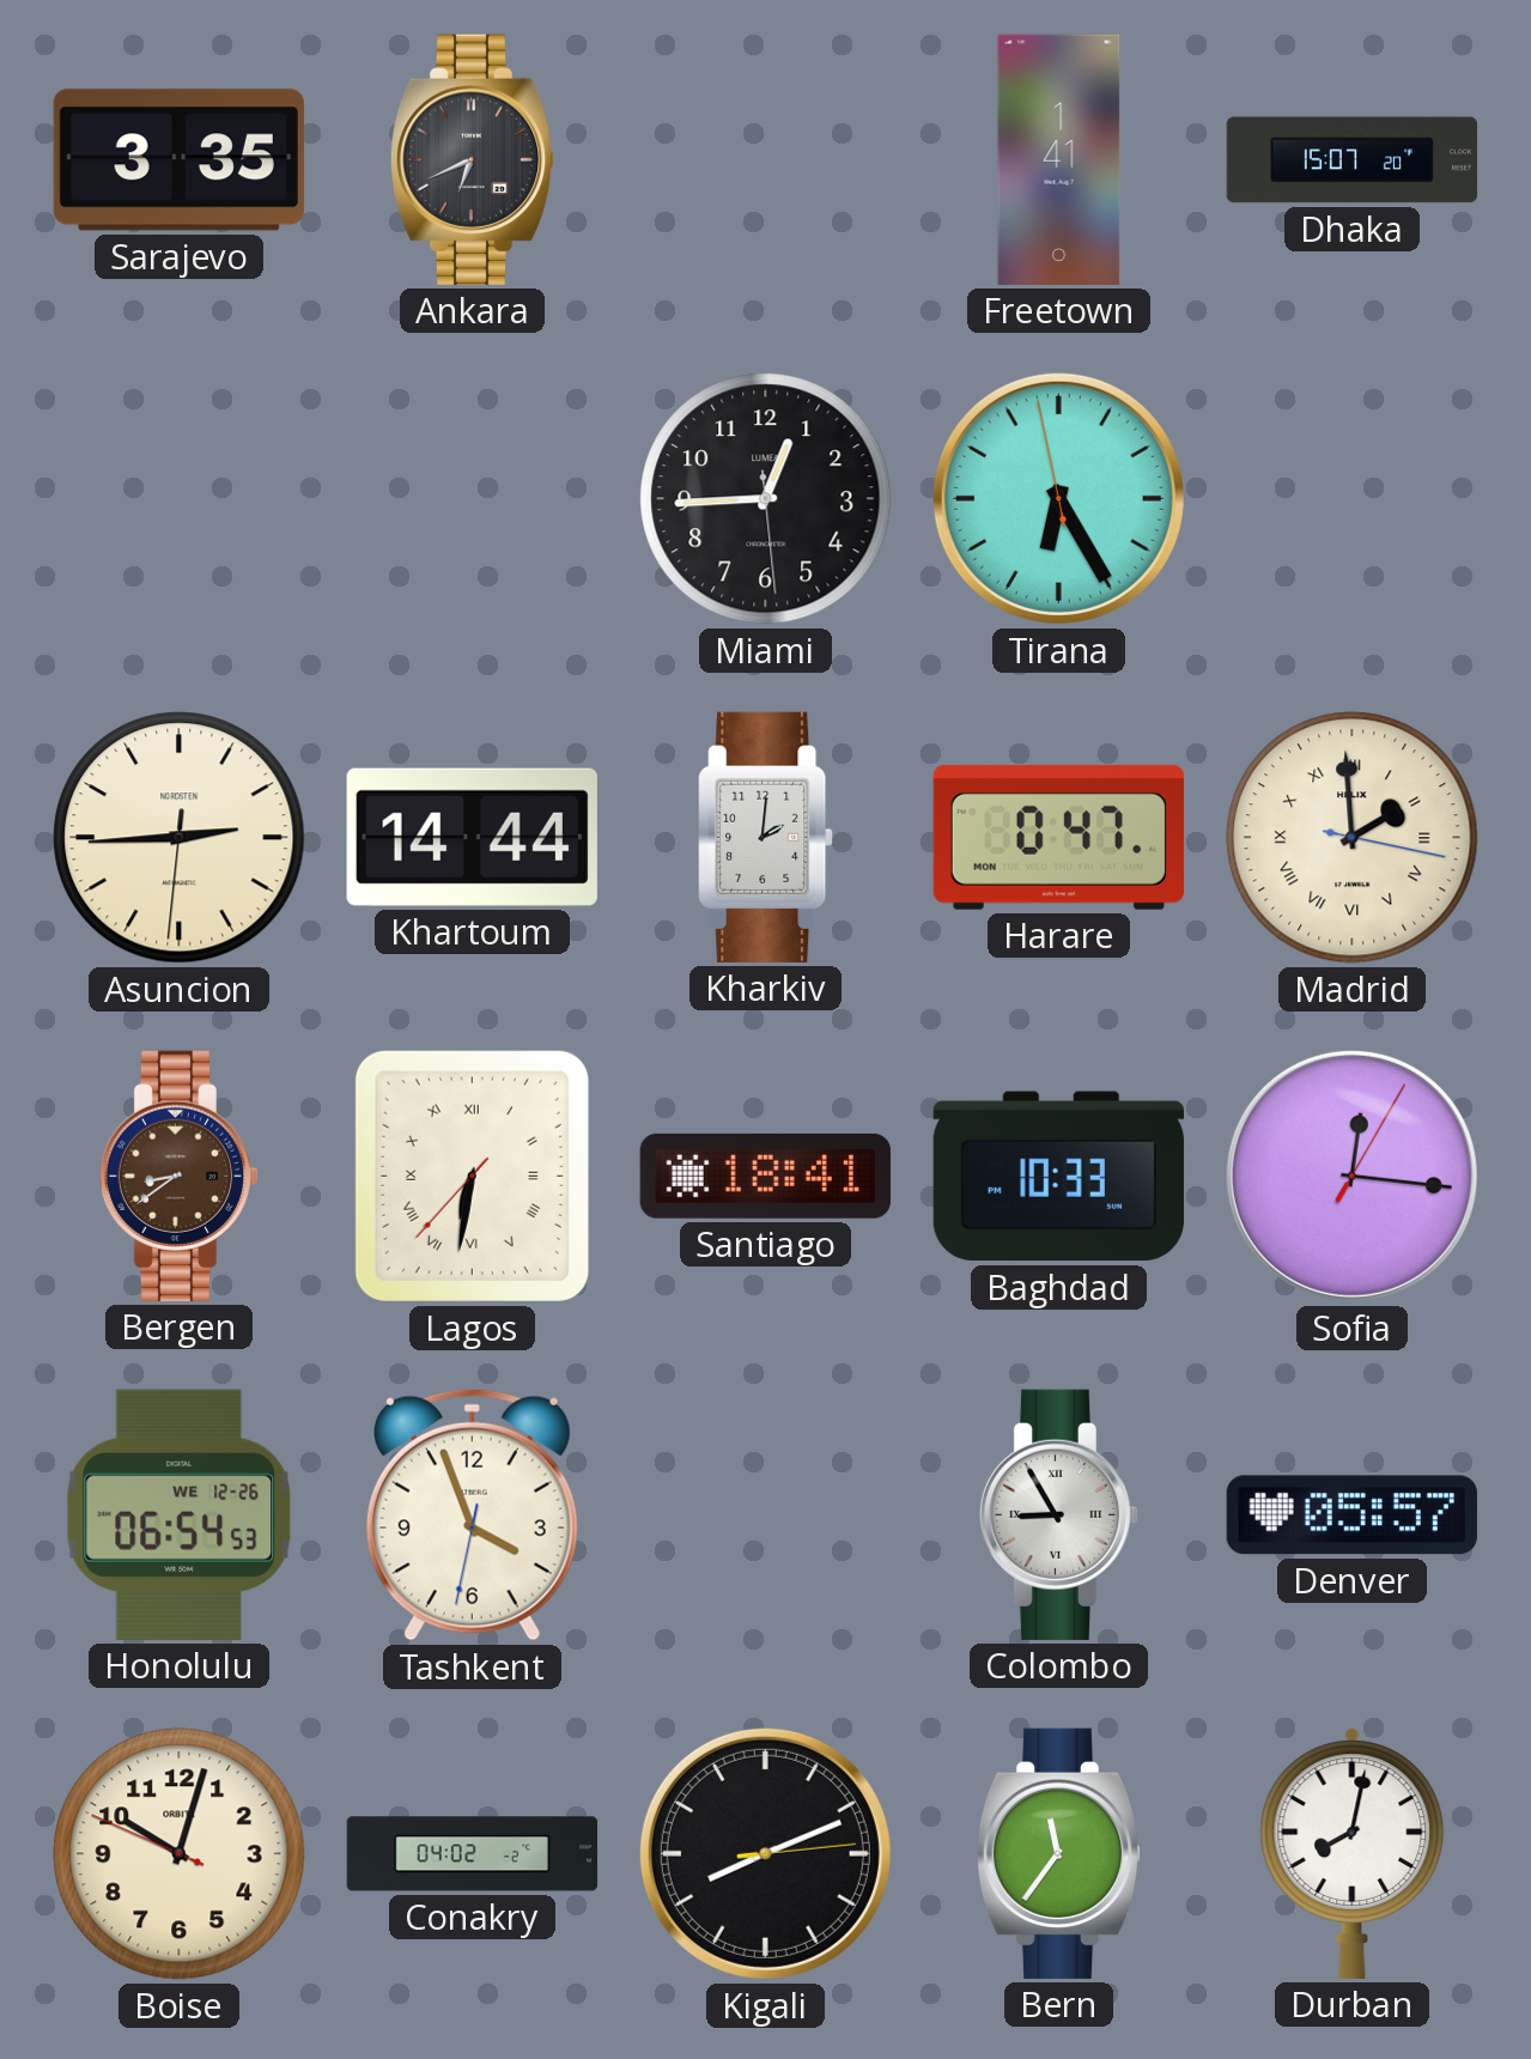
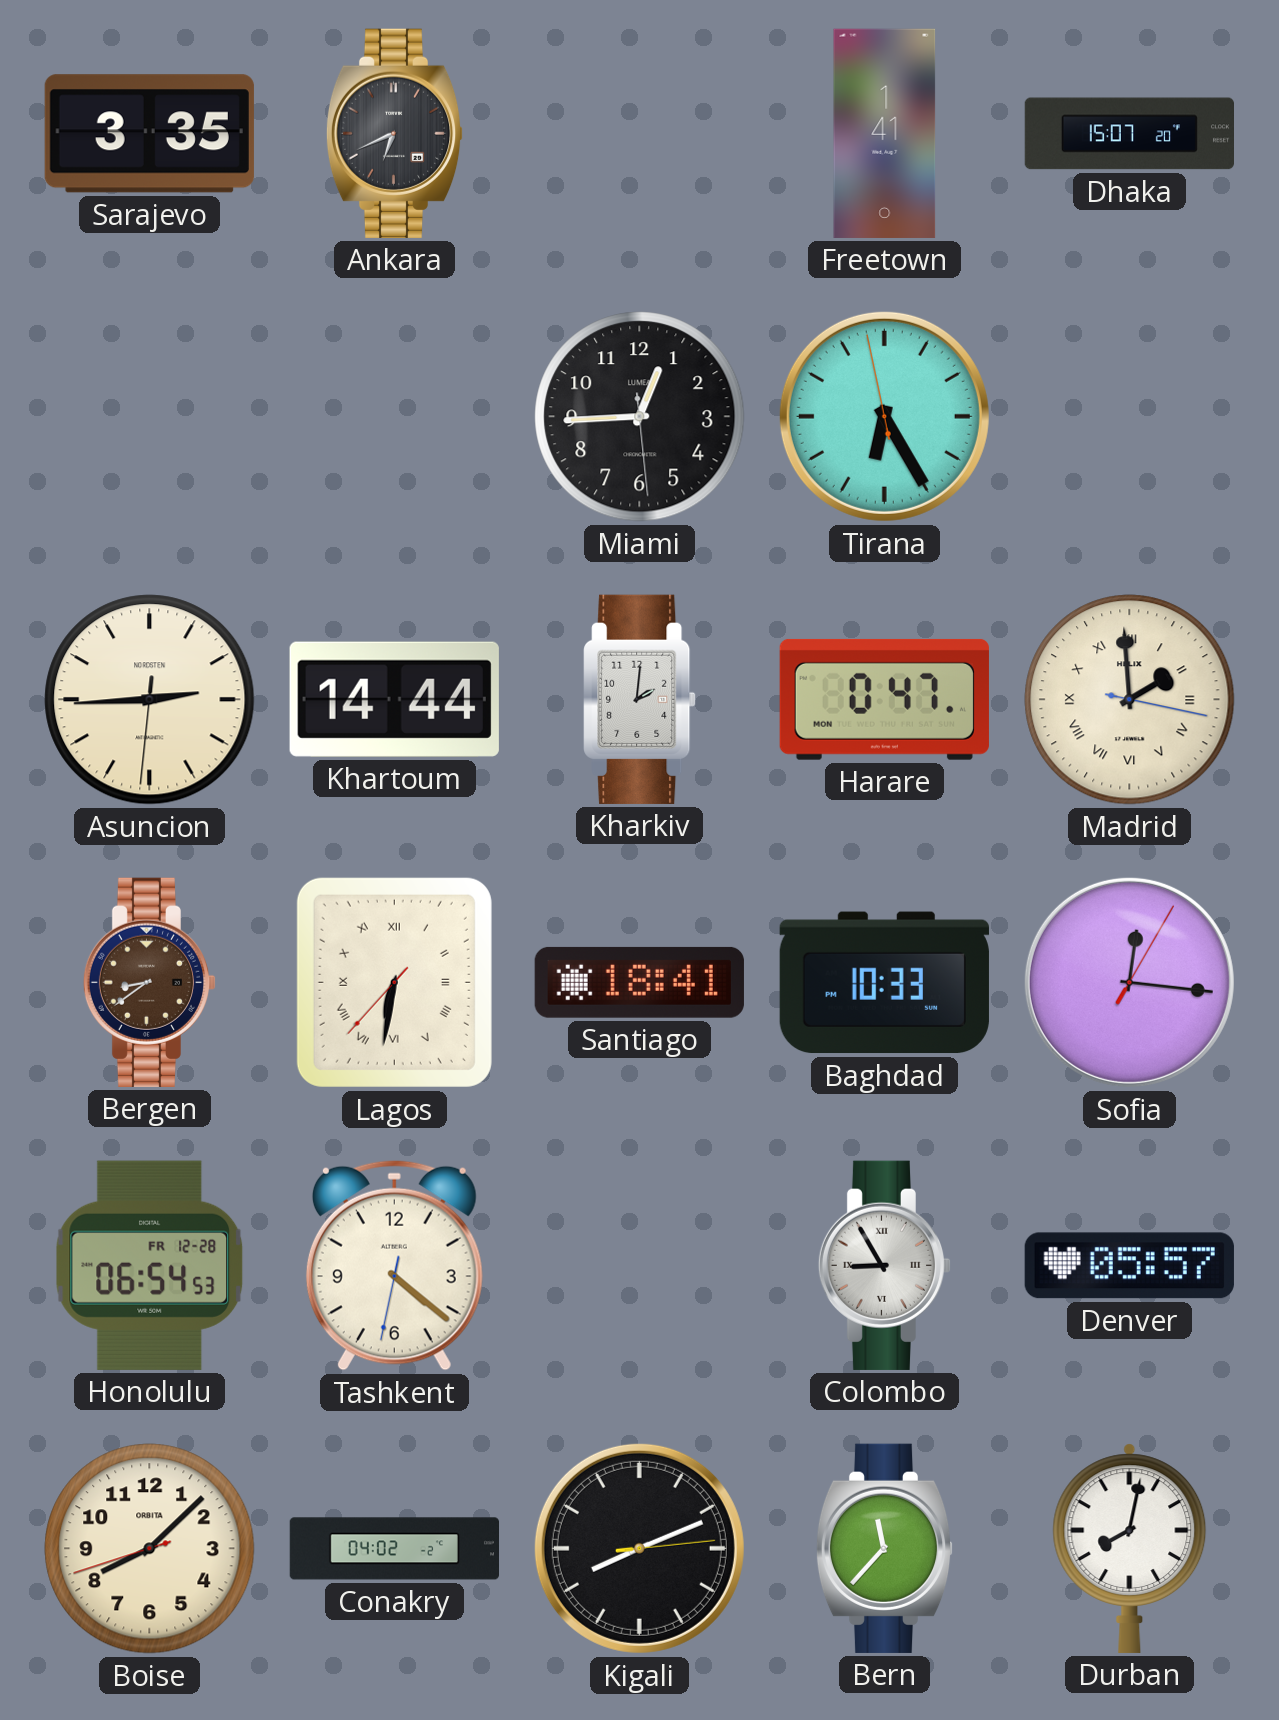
Honolulu date: WE 12-26 -> FR 12-28
Tashkent: 3:56 -> 4:21
Boise: 10:02 -> 8:07
Bern: 11:36 -> 11:37
